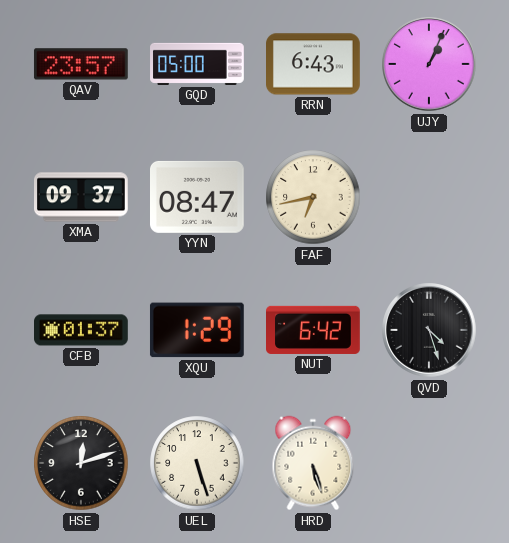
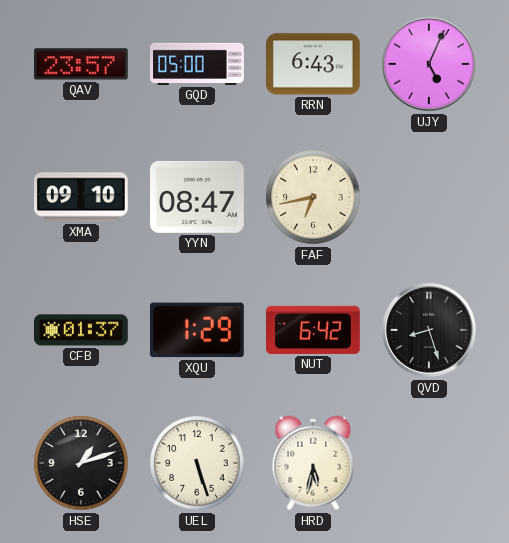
UJY: 1:04 -> 5:04
XMA: 09:37 -> 09:10
QVD: 4:27 -> 8:27
HSE: 12:12 -> 1:12
HRD: 5:27 -> 5:32
